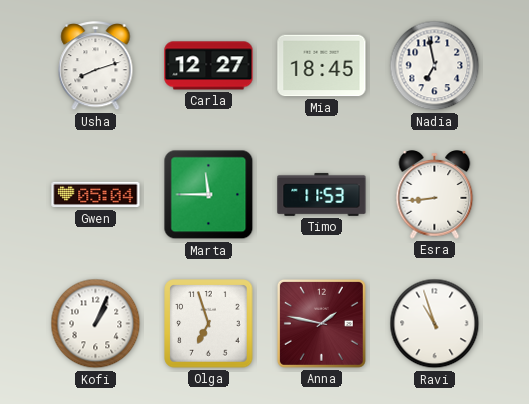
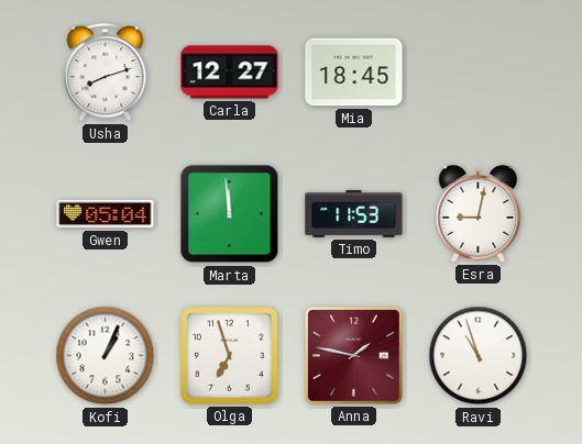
Nadia: 6:58 -> none
Marta: 11:45 -> 11:59
Esra: 8:44 -> 9:02
